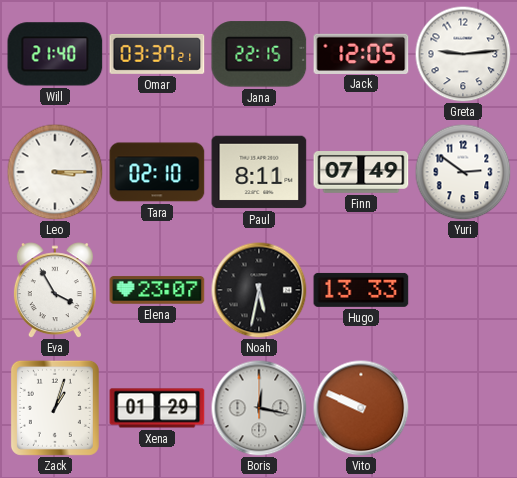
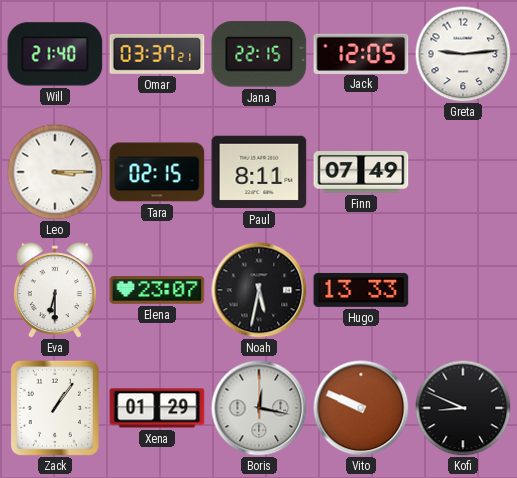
Tara: 02:10 -> 02:15
Yuri: 2:51 -> none
Eva: 3:55 -> 6:30
Zack: 1:03 -> 1:06
Kofi: none -> 8:49
